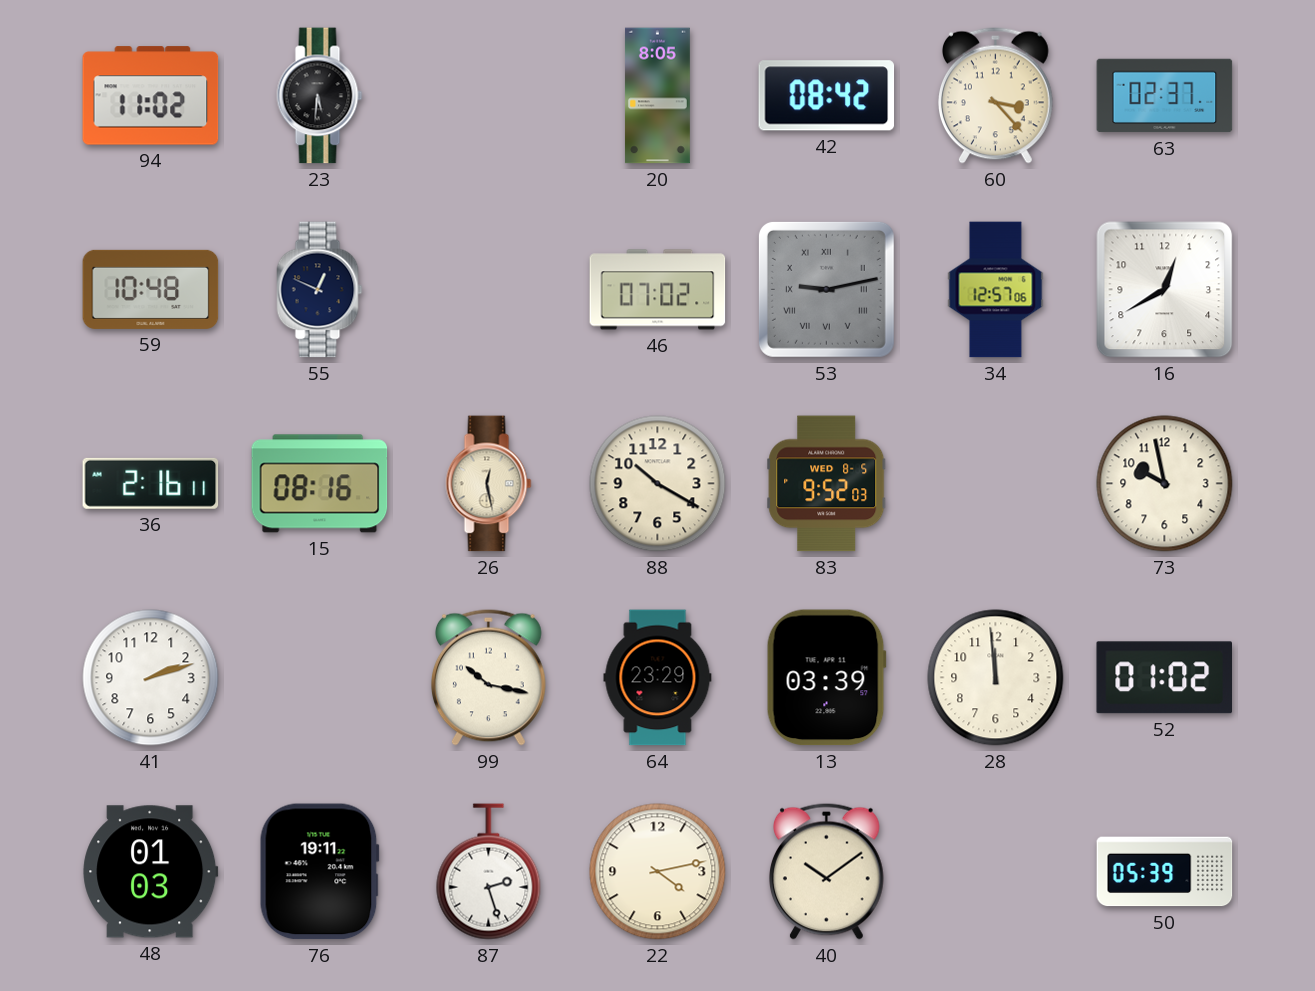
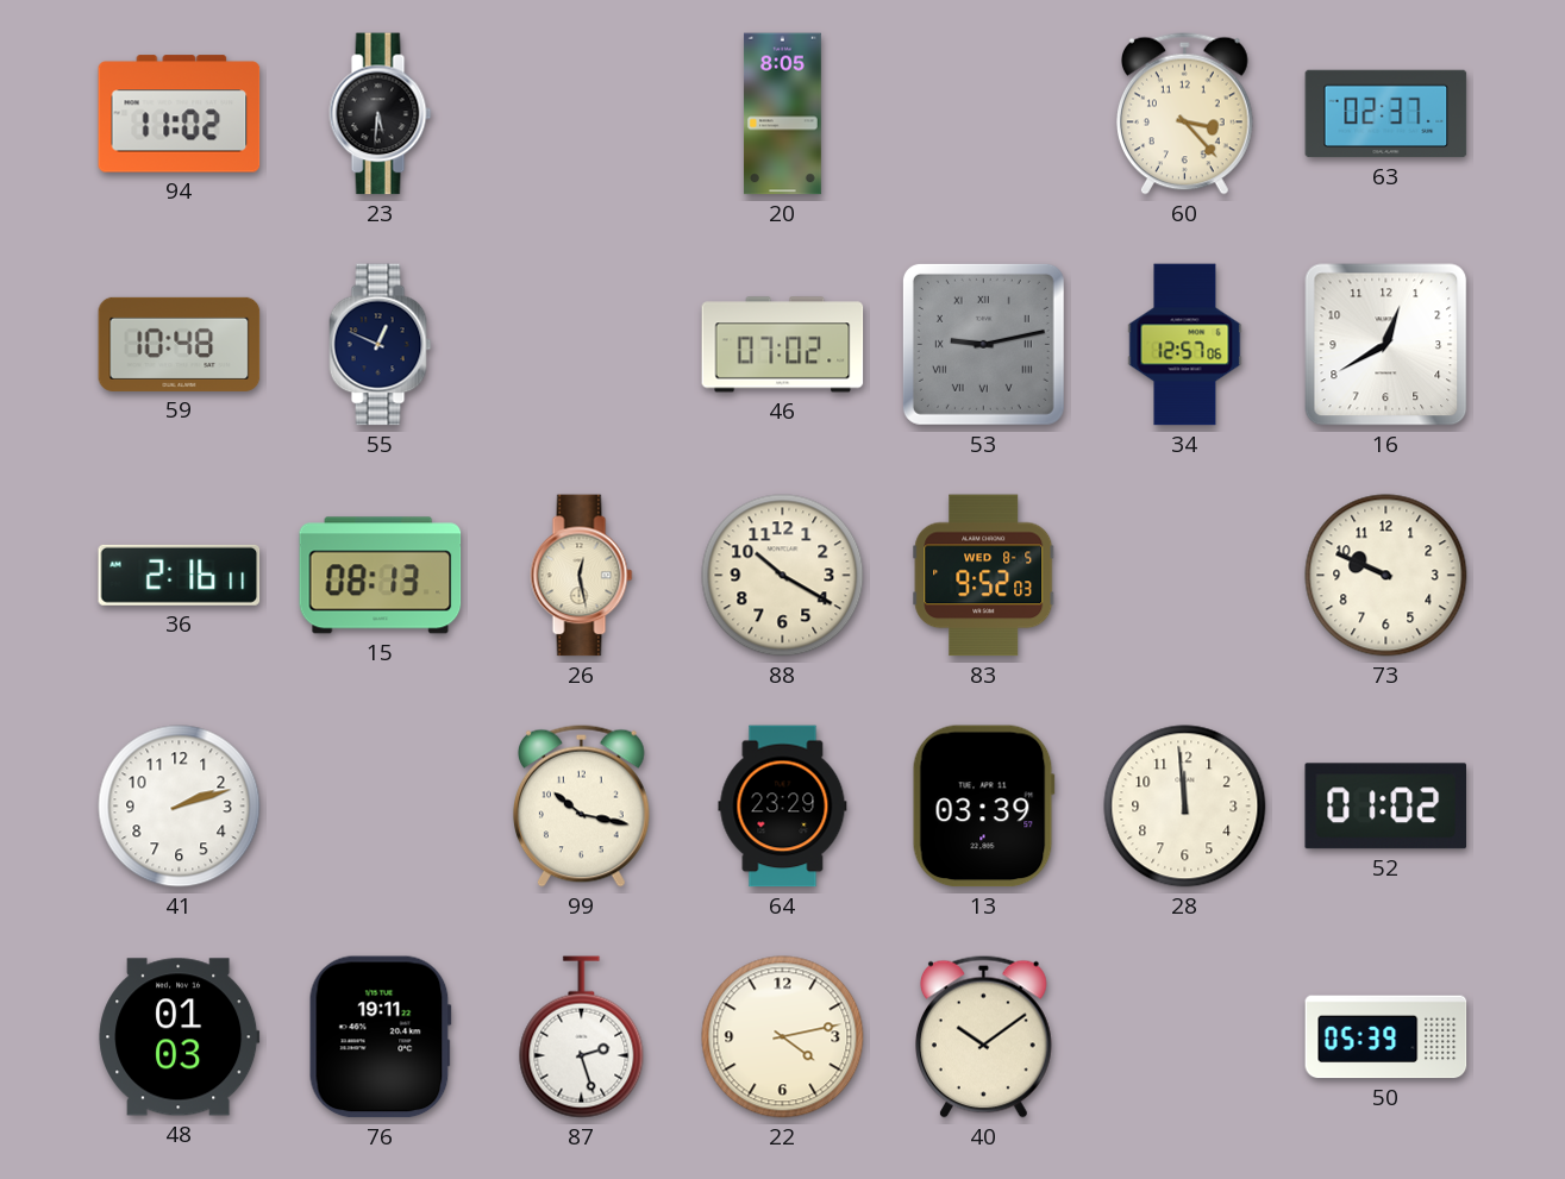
42: 08:42 -> none
15: 08:16 -> 08:13
73: 9:58 -> 9:49
